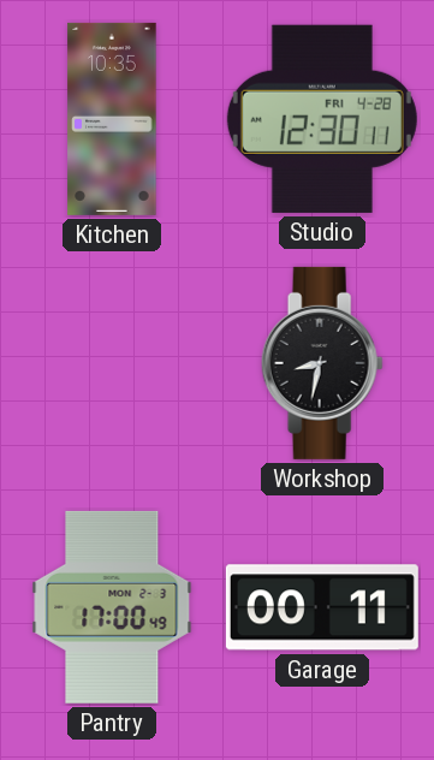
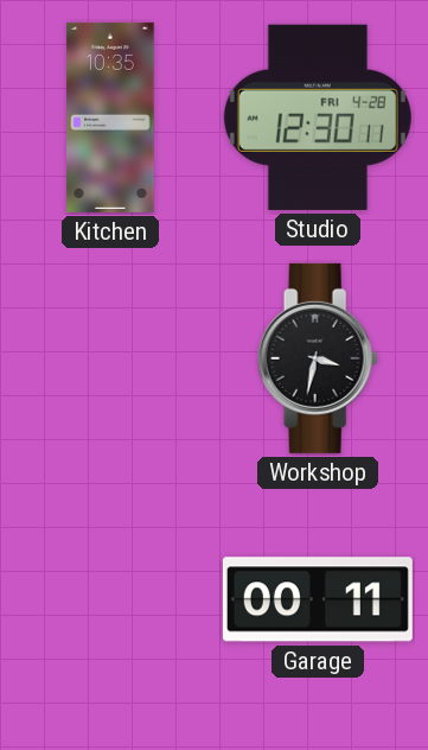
Workshop: 8:32 -> 3:32
Pantry: 17:00 -> none
